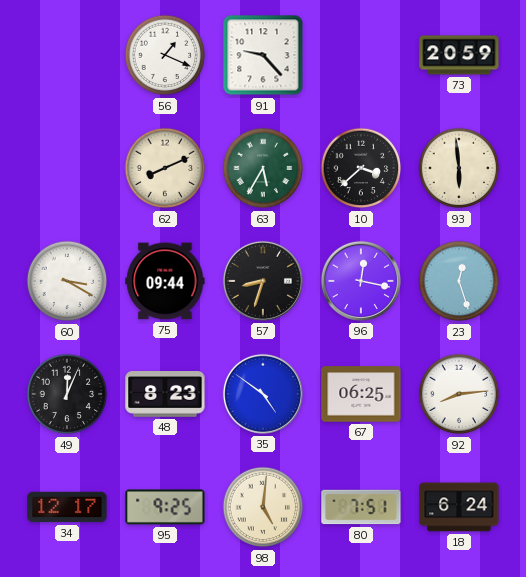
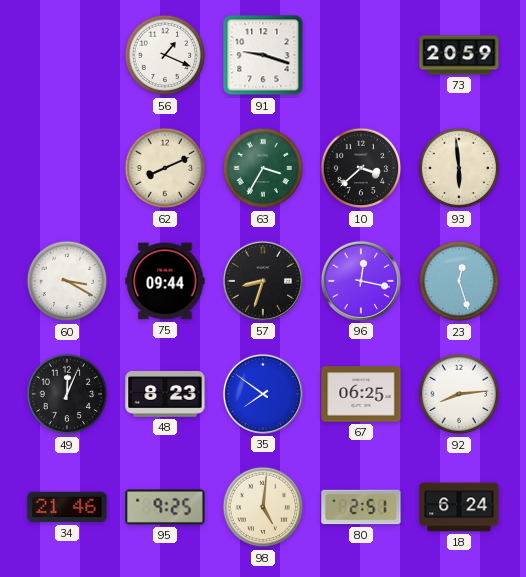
91: 9:23 -> 9:18
63: 5:35 -> 3:35
35: 4:51 -> 7:51
34: 12:17 -> 21:46
80: 7:51 -> 2:51
